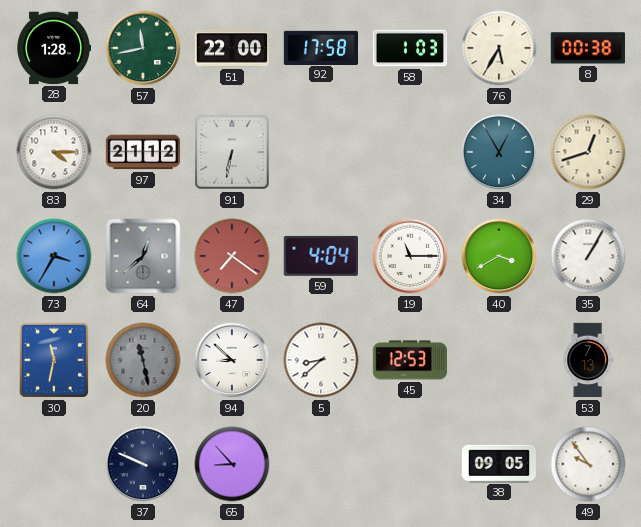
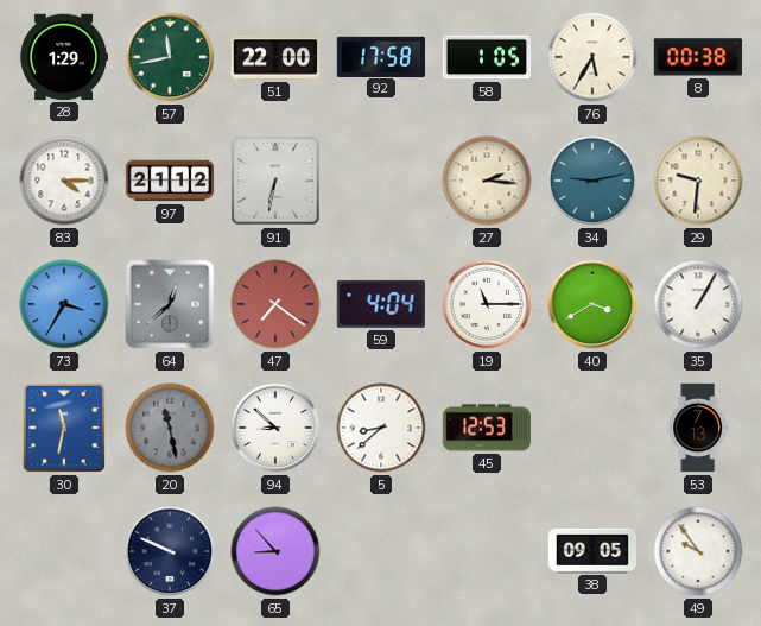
28: 1:28 -> 1:29
58: 1:03 -> 1:05
27: none -> 2:16
34: 12:55 -> 9:13
29: 12:42 -> 9:31
